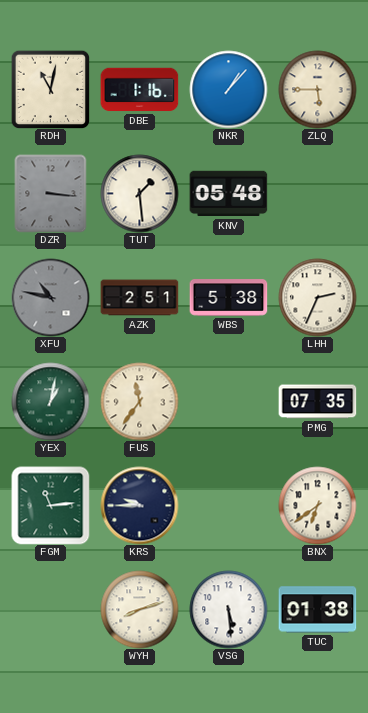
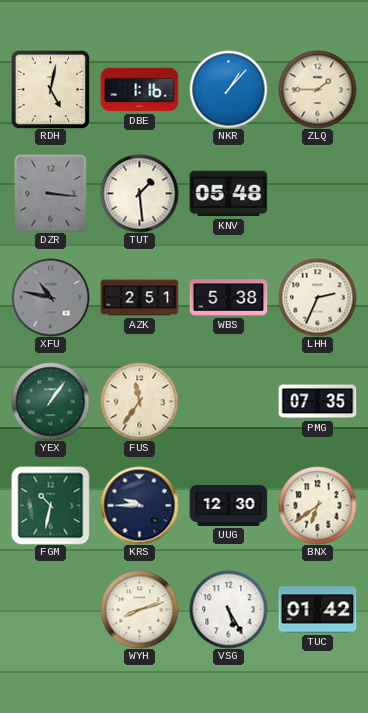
RDH: 11:02 -> 5:02
ZLQ: 5:45 -> 1:45
YEX: 1:02 -> 1:06
FGM: 11:14 -> 10:32
UUG: none -> 12:30
VSG: 5:29 -> 5:25
TUC: 01:38 -> 01:42
